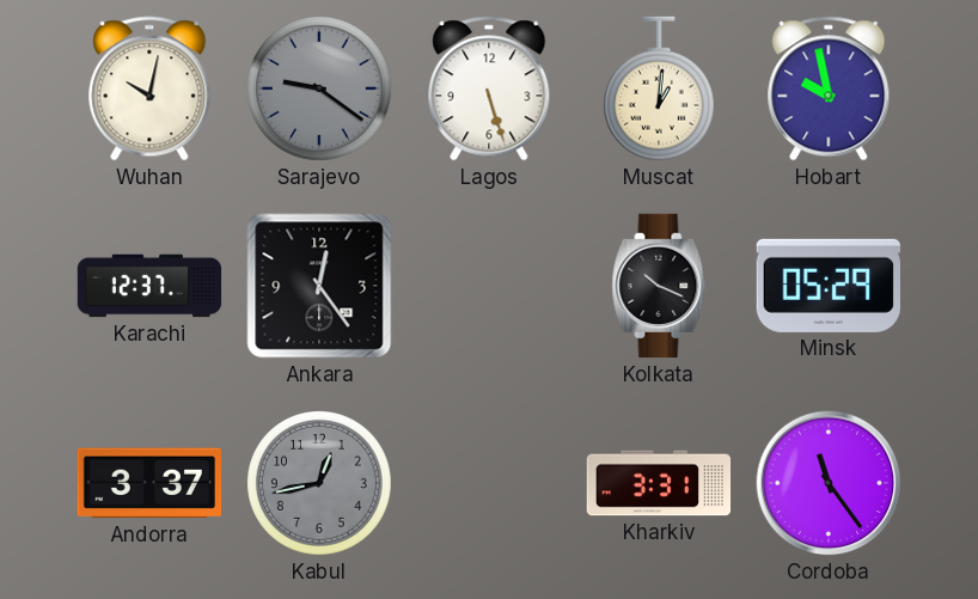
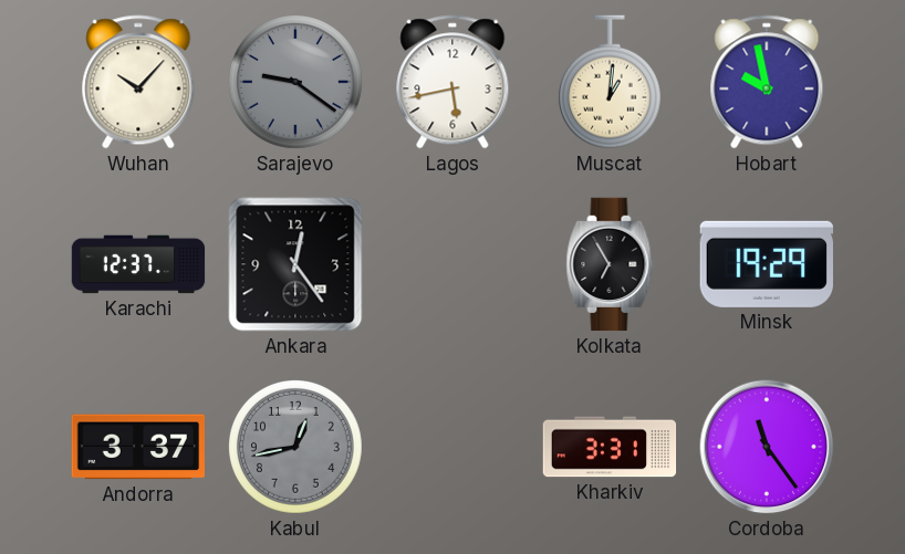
Wuhan: 10:02 -> 10:07
Lagos: 5:27 -> 5:43
Kolkata: 10:19 -> 6:55
Minsk: 05:29 -> 19:29
